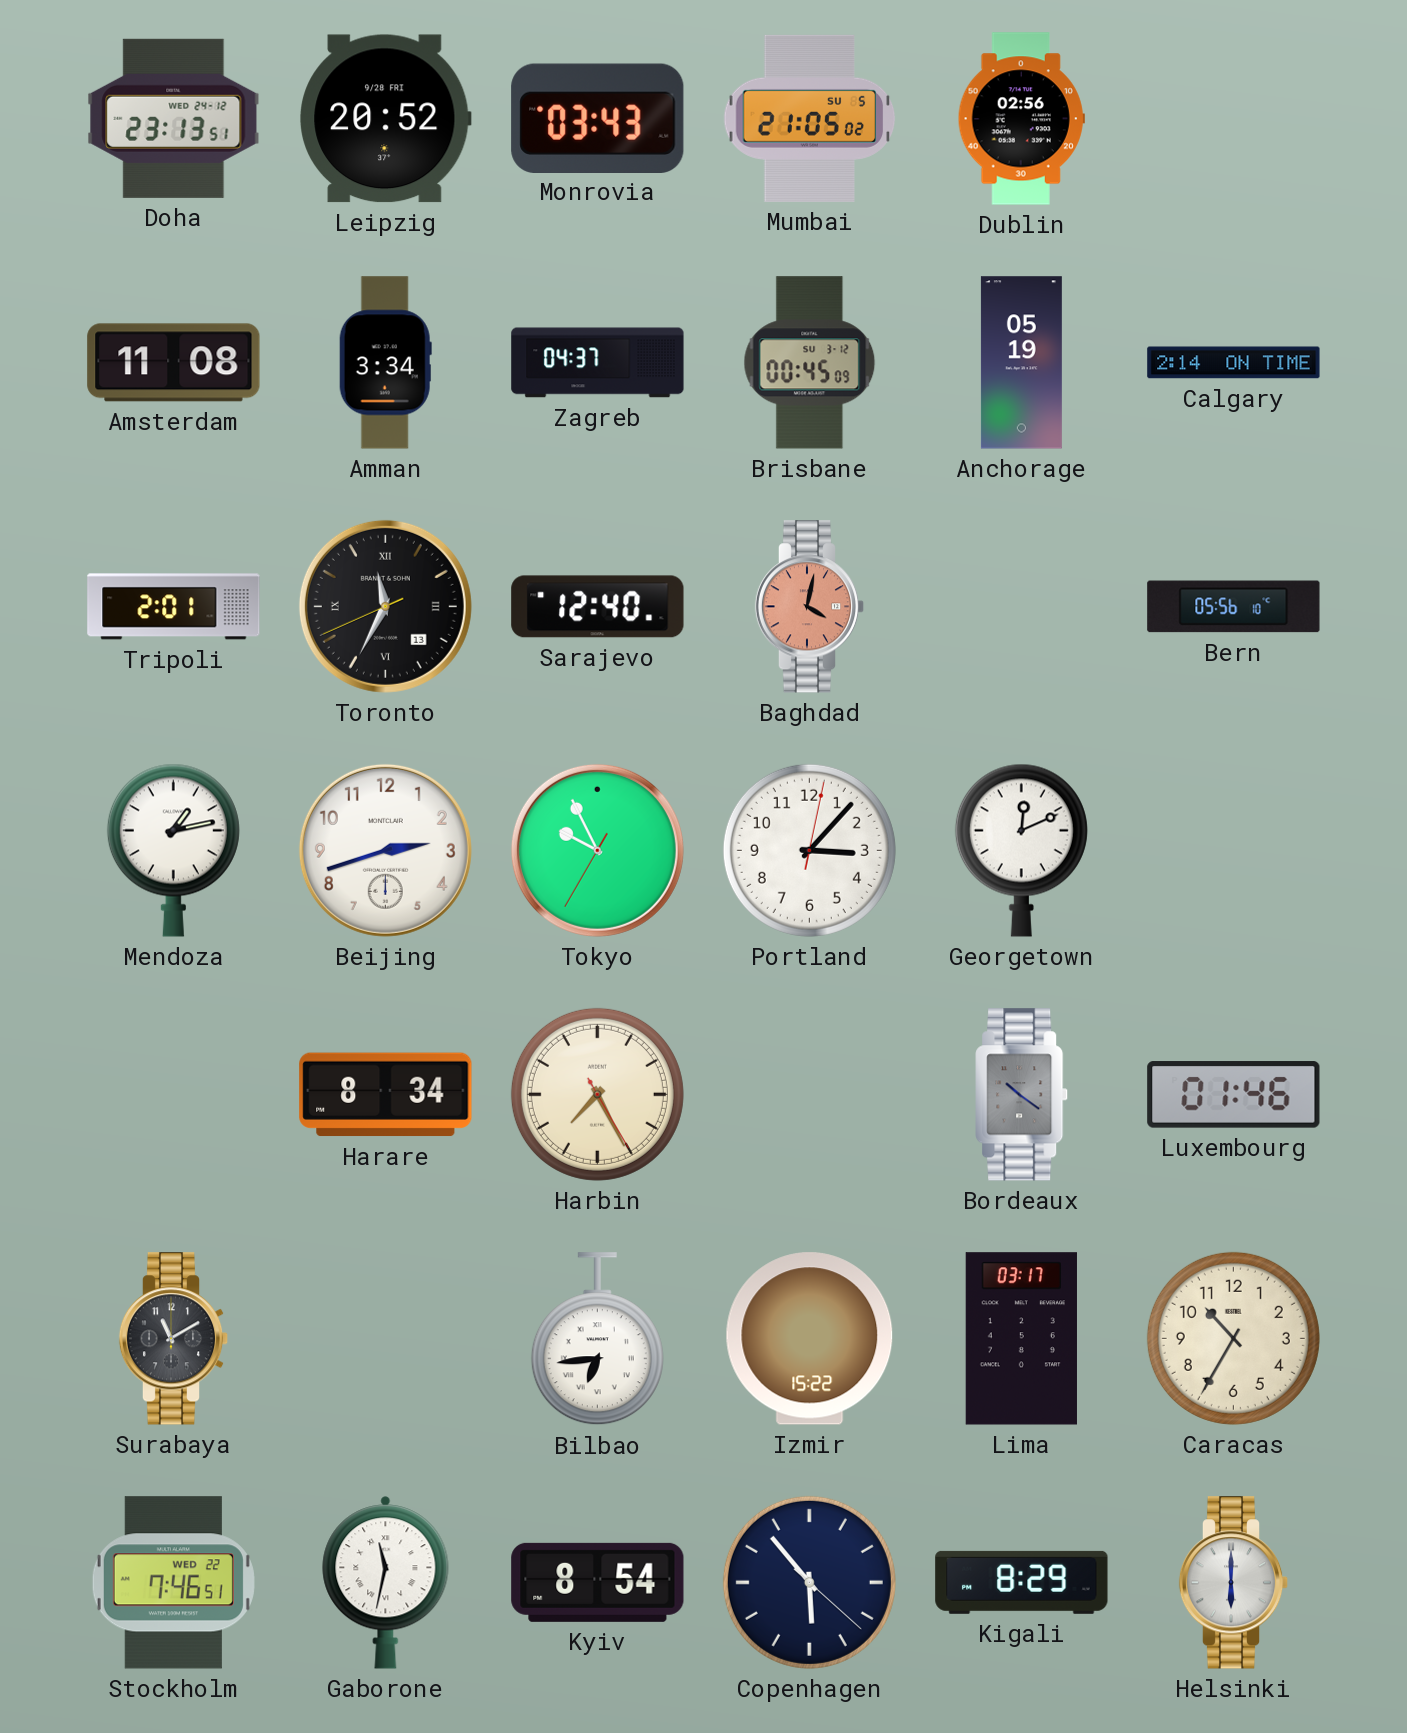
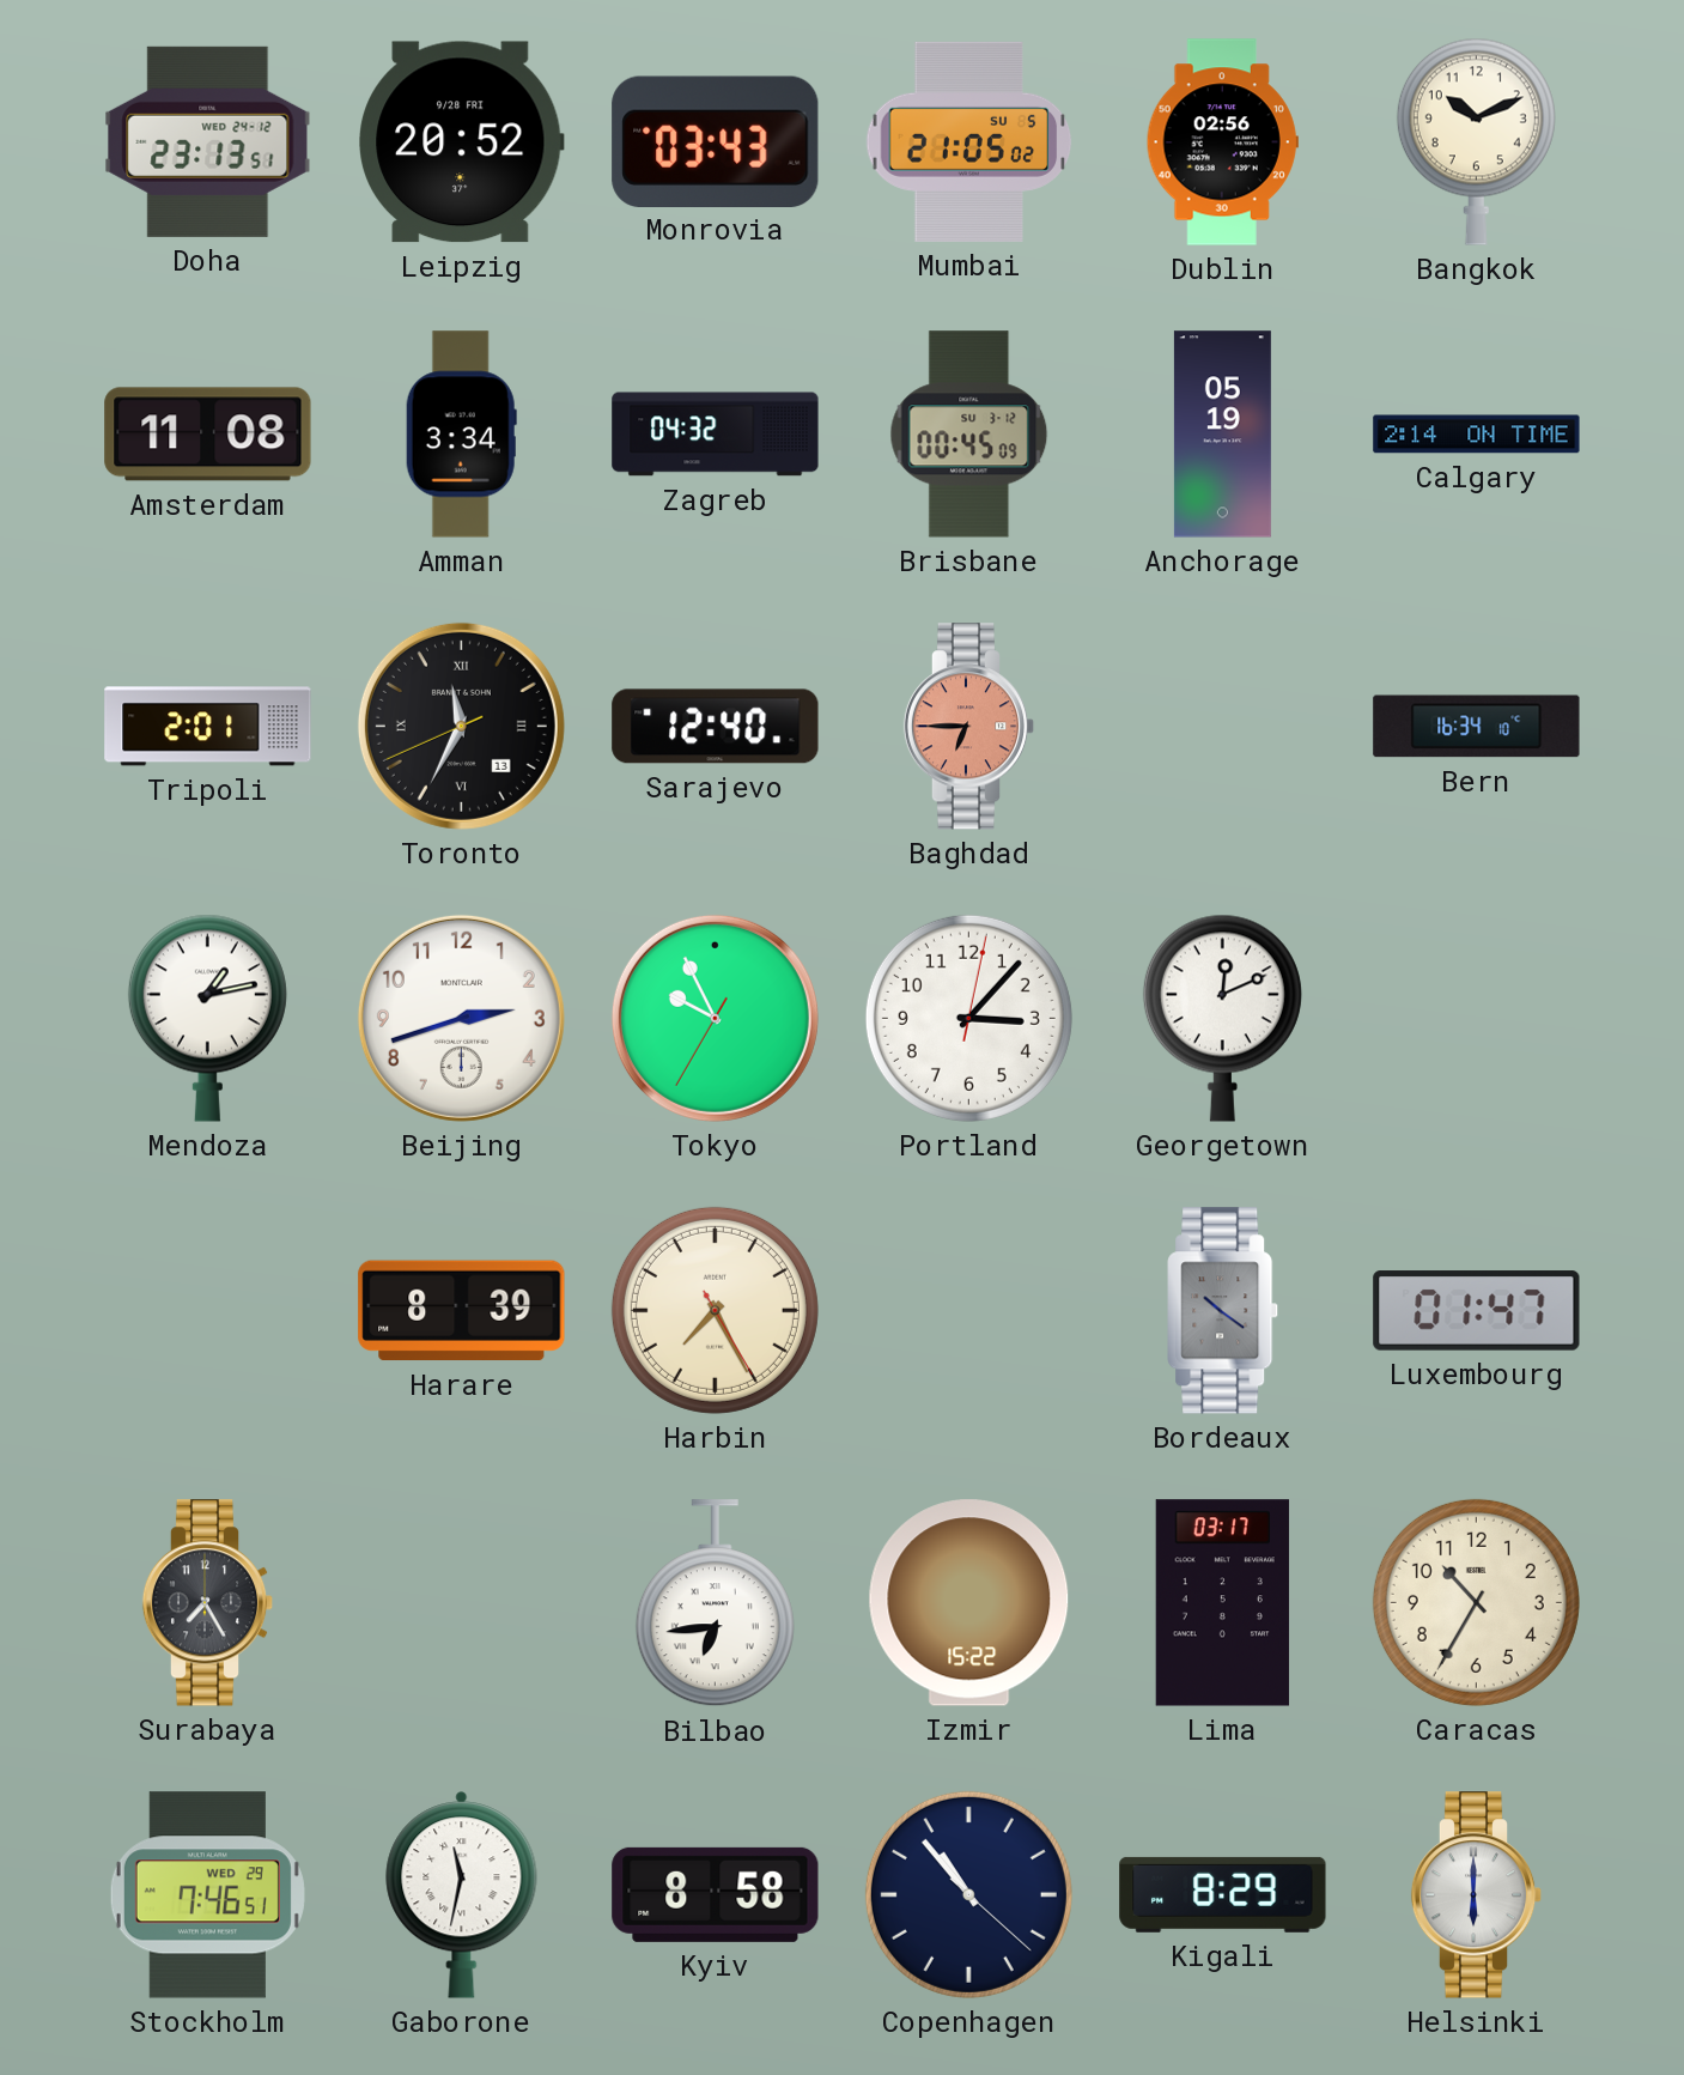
Bangkok: none -> 10:11
Zagreb: 04:37 -> 04:32
Baghdad: 4:02 -> 6:45
Bern: 05:56 -> 16:34
Harare: 8:34 -> 8:39
Luxembourg: 01:46 -> 01:47
Surabaya: 11:10 -> 7:25
Stockholm date: WED 22 -> WED 29
Kyiv: 8:54 -> 8:58
Copenhagen: 5:53 -> 10:53
